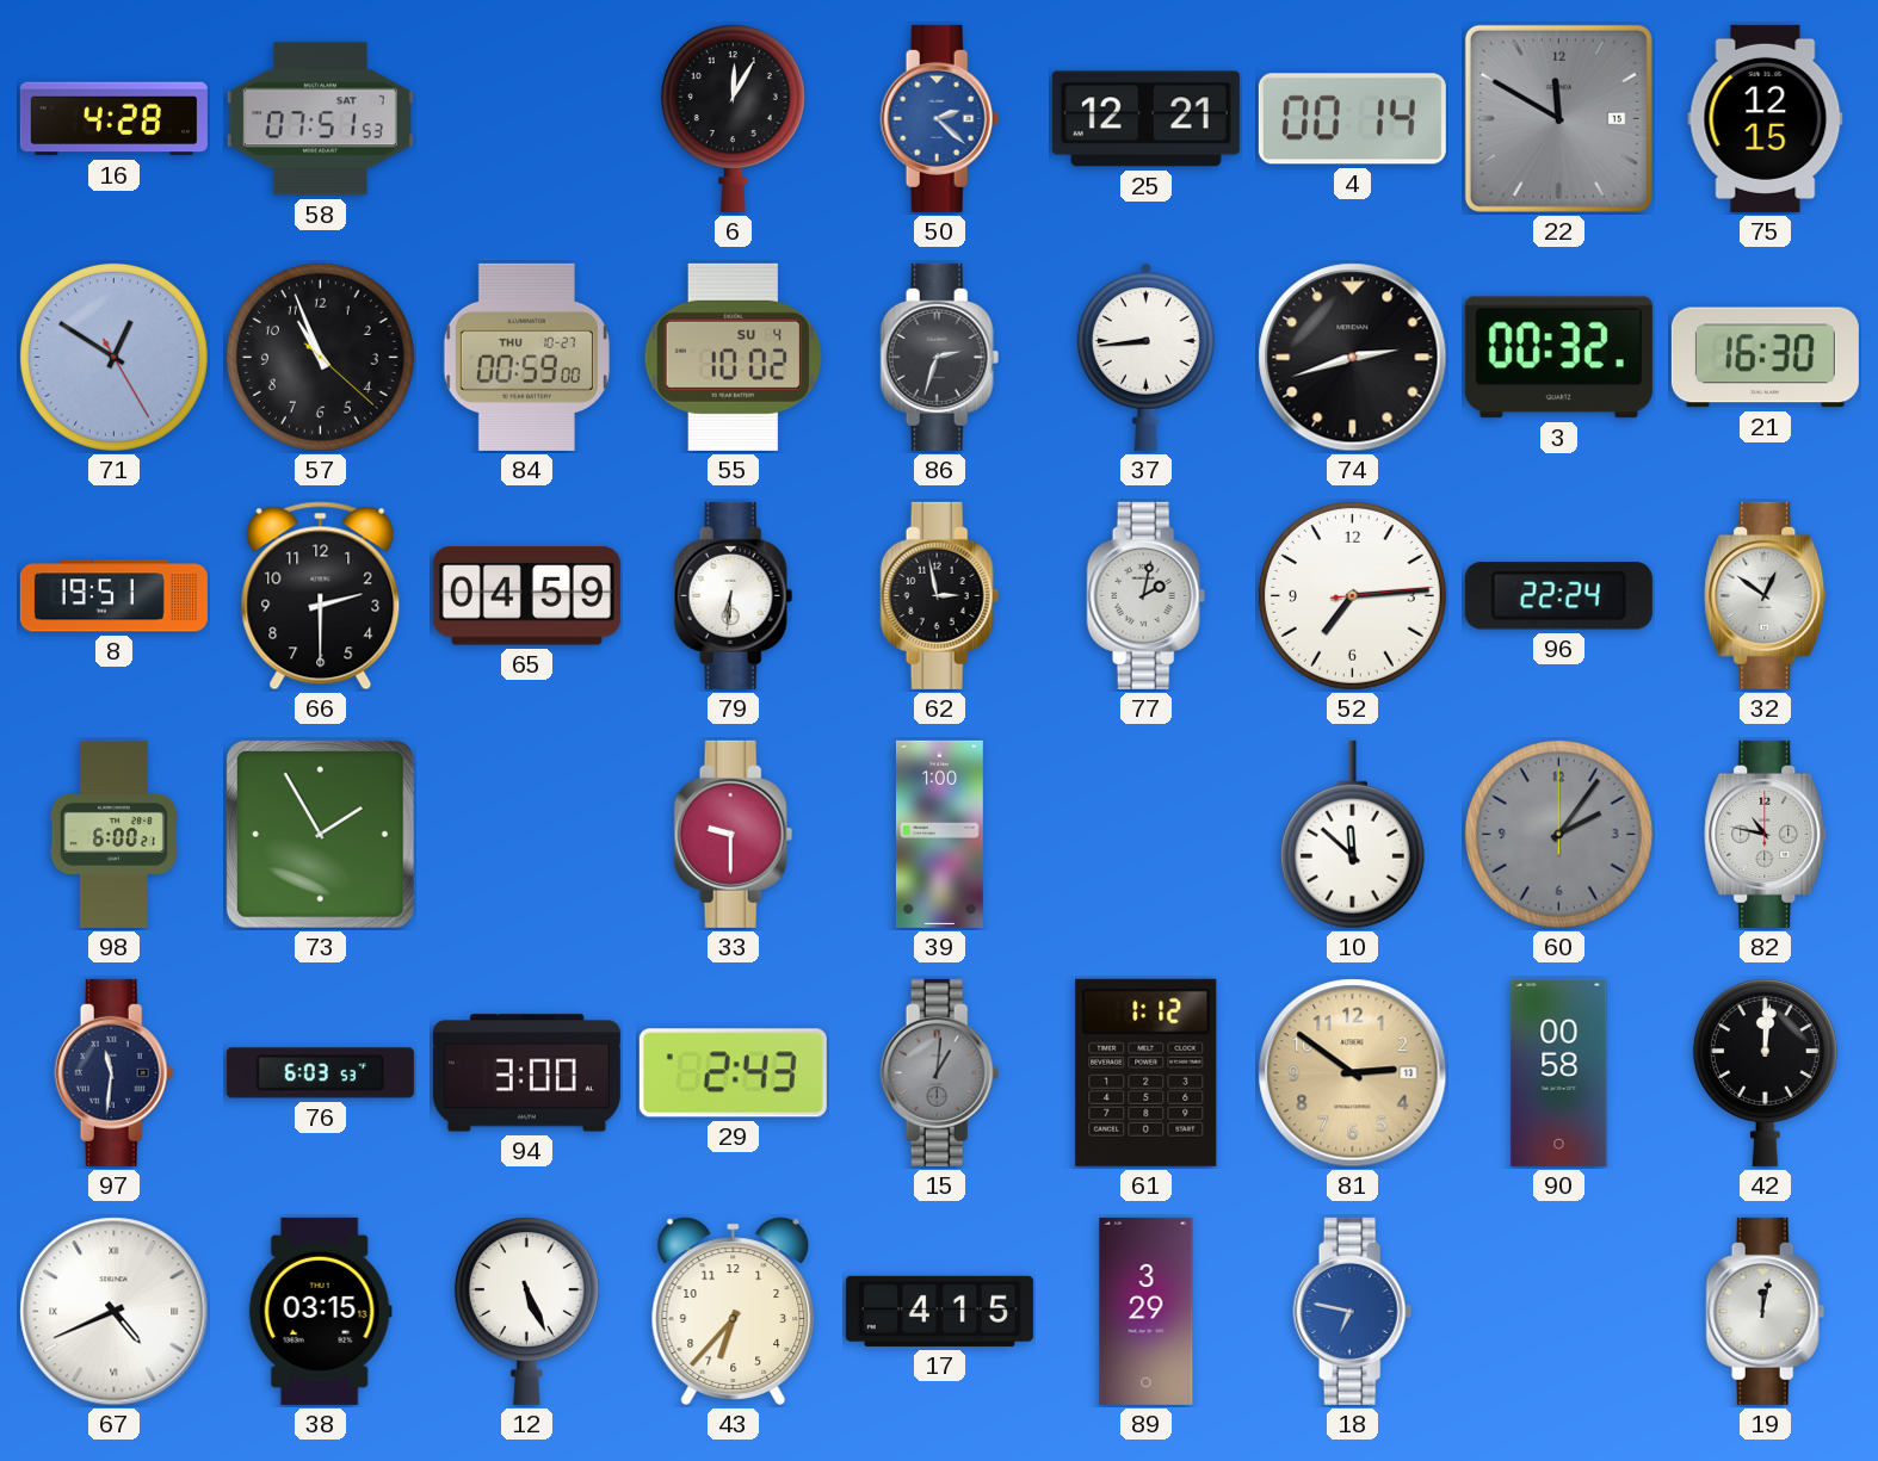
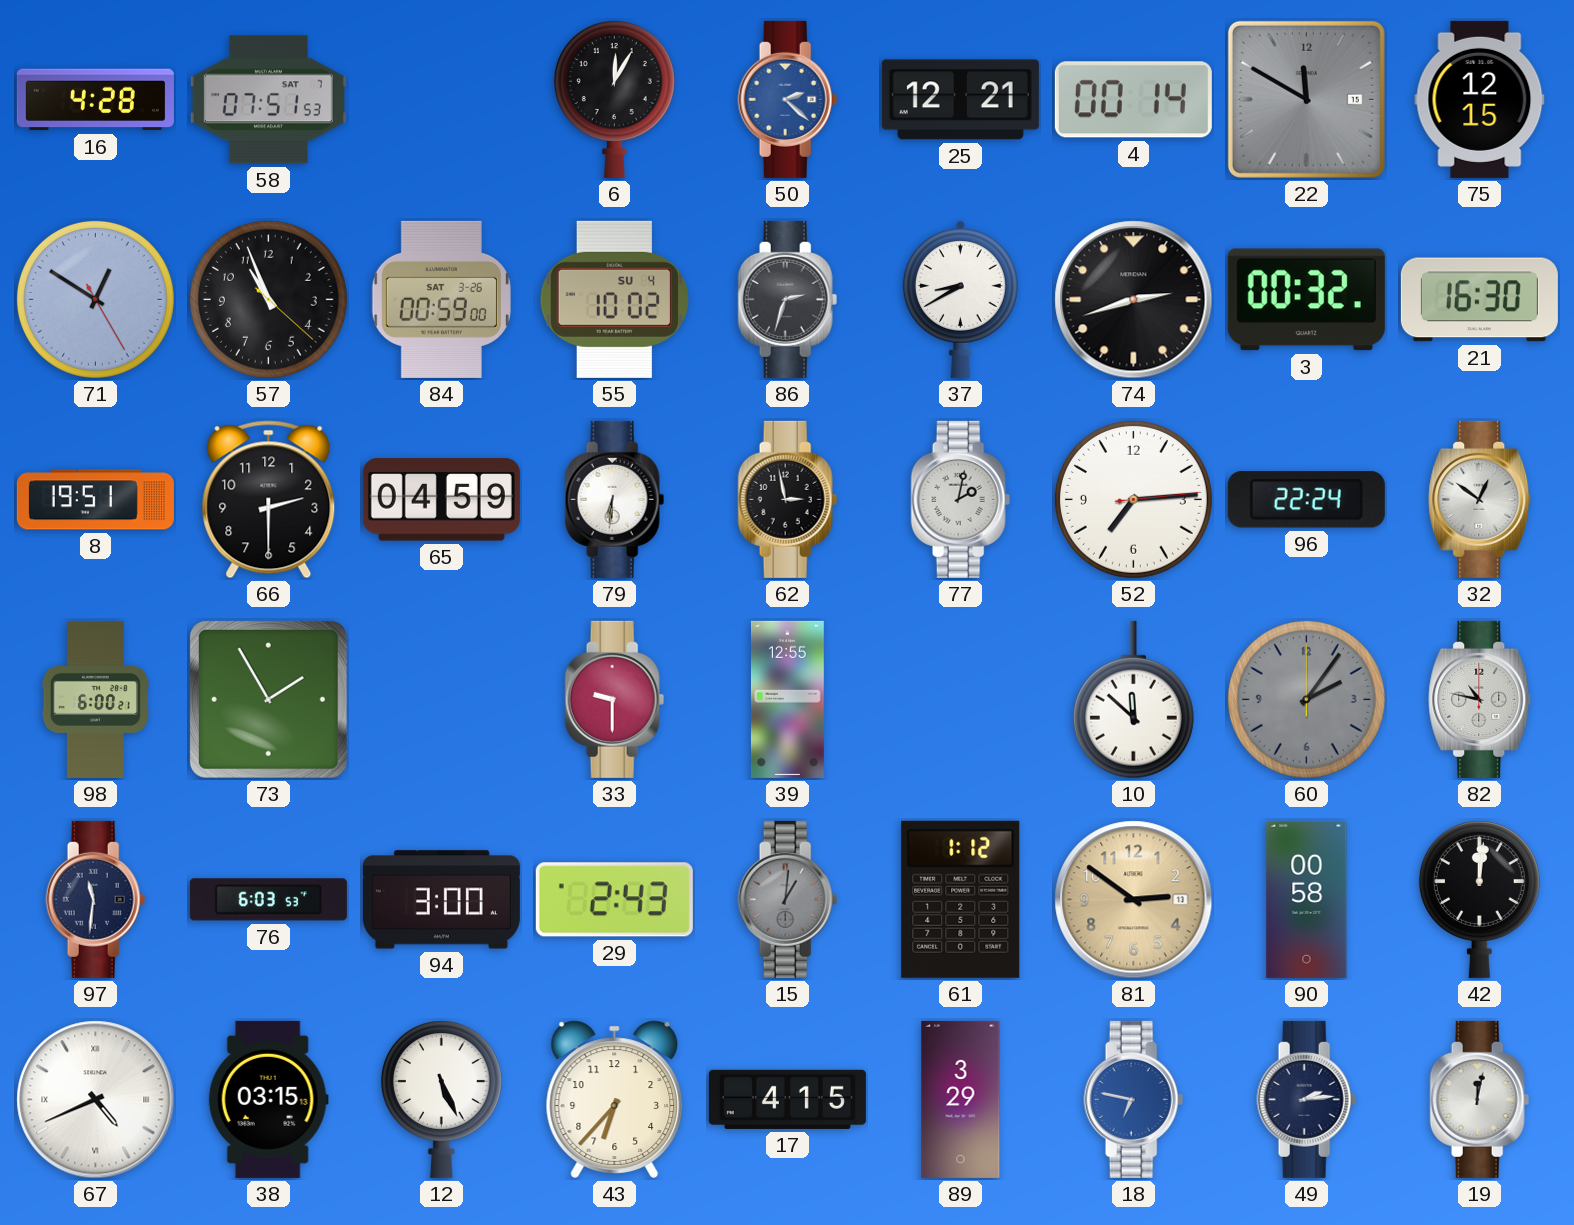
84 date: THU 10-27 -> SAT 3-26
37: 8:44 -> 8:40
39: 1:00 -> 12:55
49: none -> 2:14
